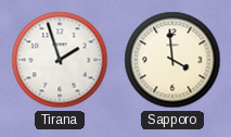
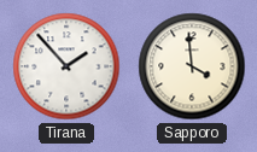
Tirana: 1:57 -> 1:53
